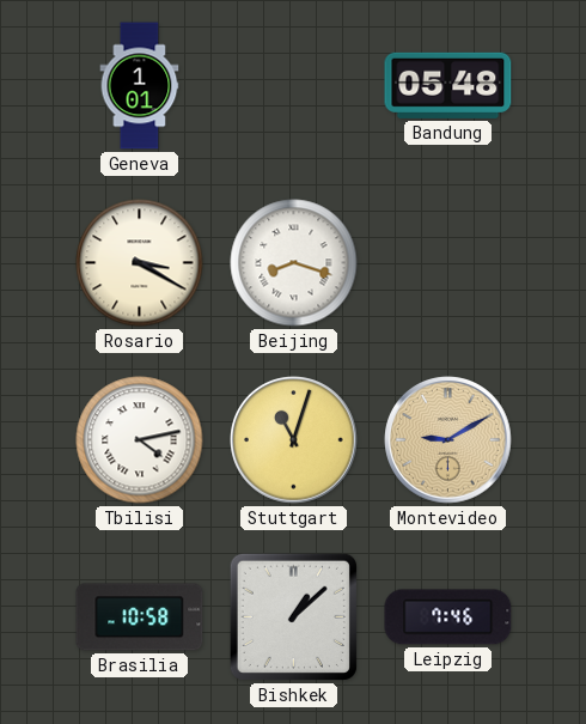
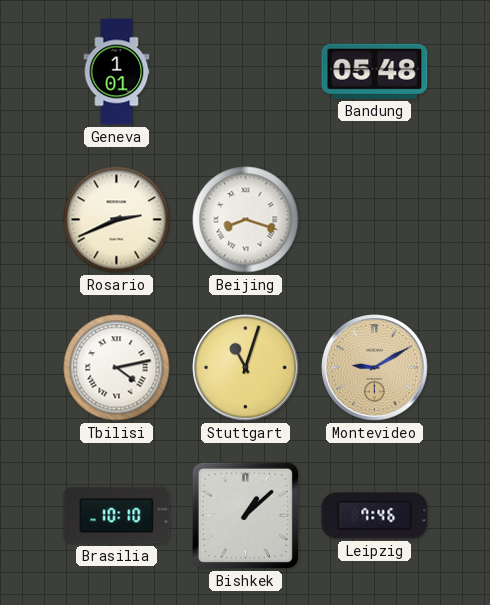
Rosario: 3:20 -> 2:41
Brasilia: 10:58 -> 10:10
